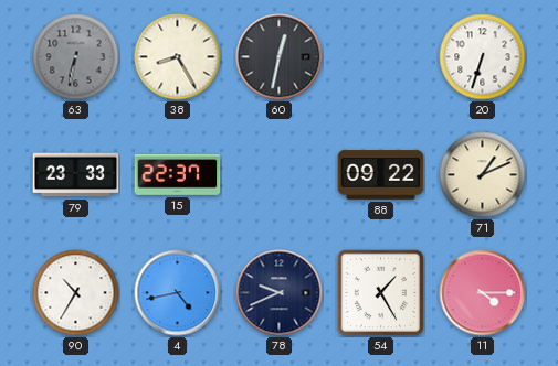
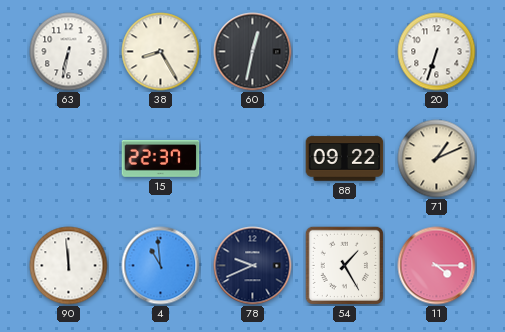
63 dial: grey -> white
79: 23:33 -> none
90: 10:35 -> 11:59
4: 4:43 -> 10:59
